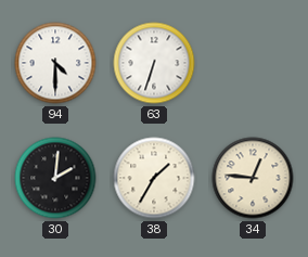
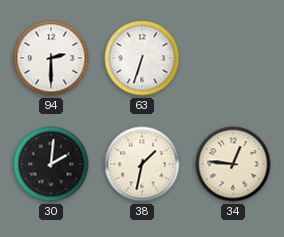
94: 4:30 -> 2:30
38: 1:35 -> 1:32
